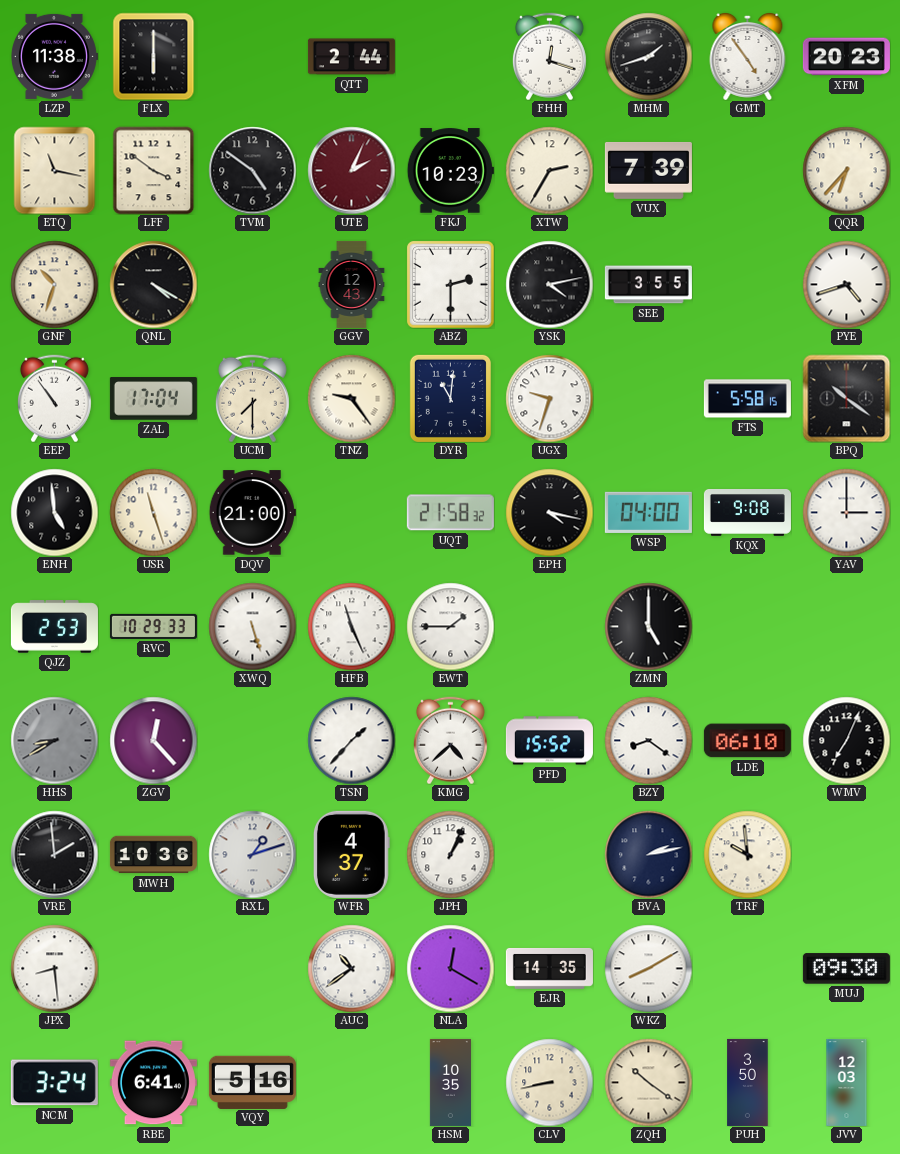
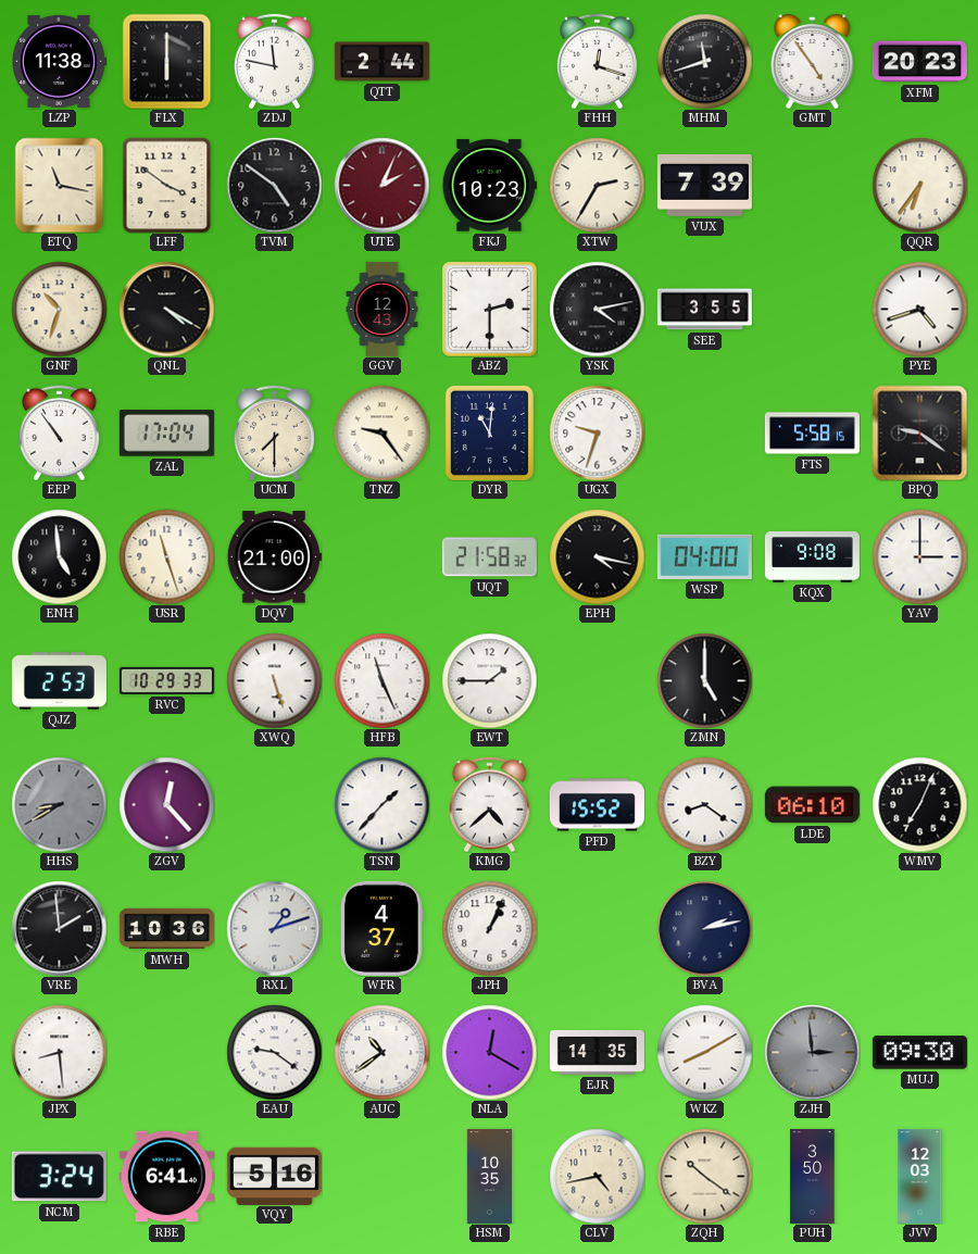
ZDJ: none -> 11:47
MHM: 1:42 -> 11:42
QQR: 6:37 -> 6:36
BPQ: 10:21 -> 9:21
TRF: 9:59 -> none
EAU: none -> 9:21
ZJH: none -> 2:59
CLV: 8:43 -> 4:43
